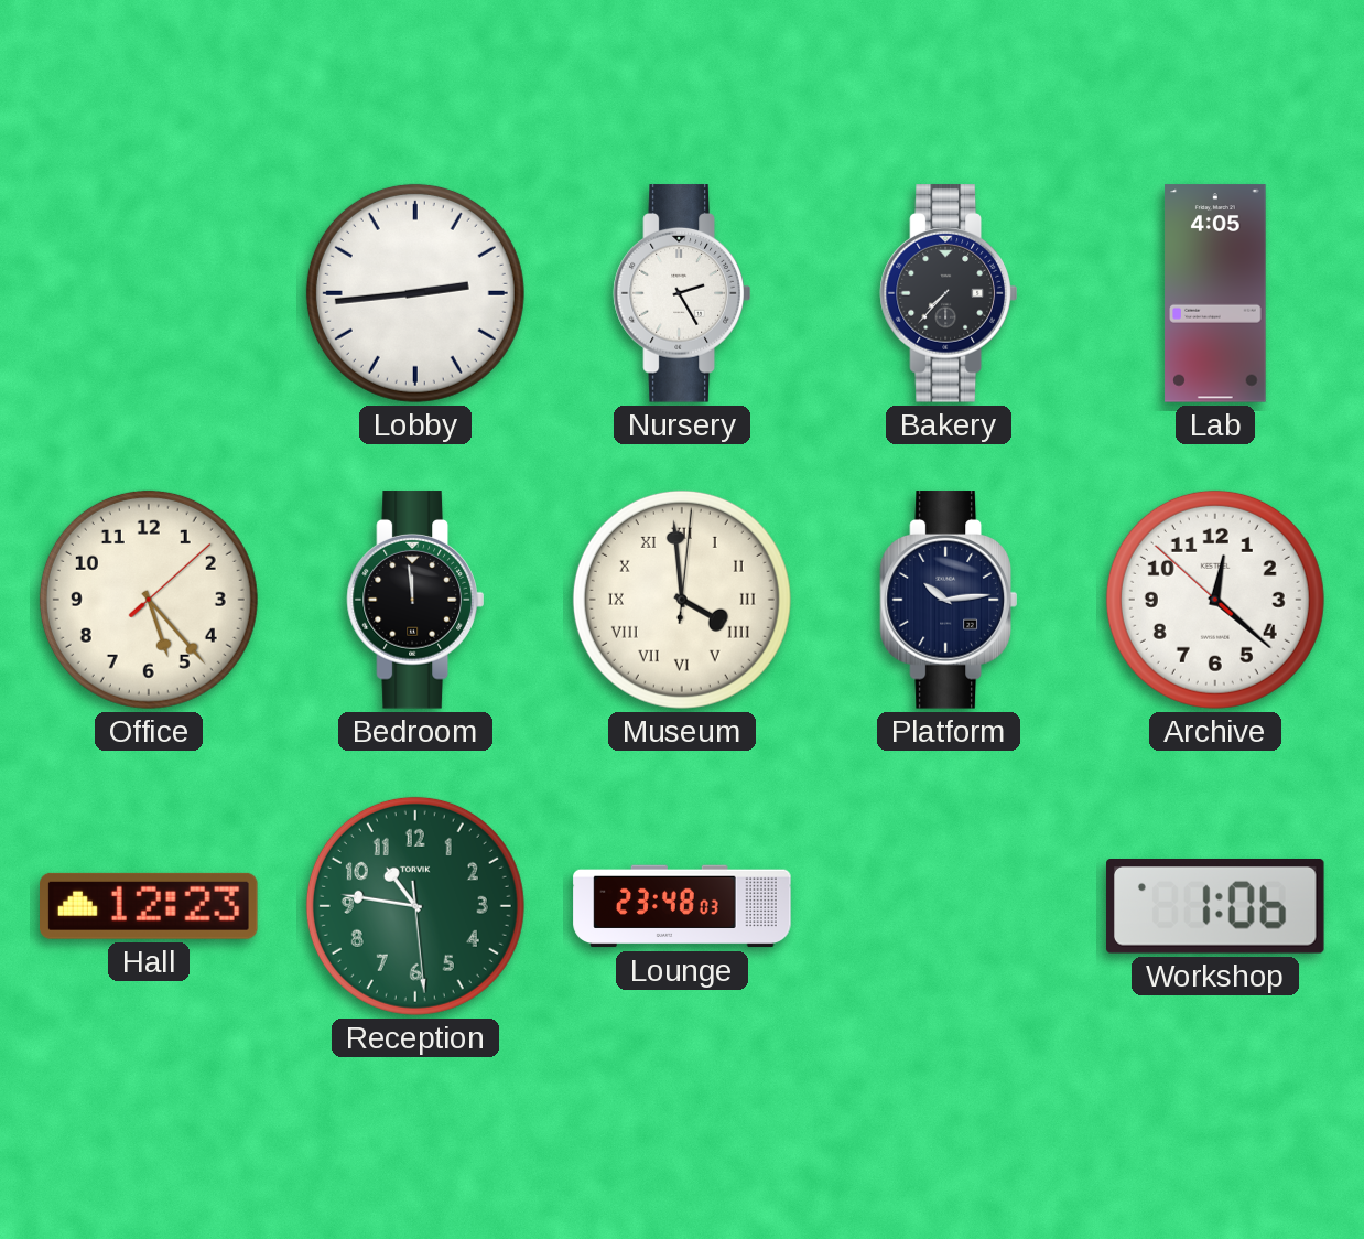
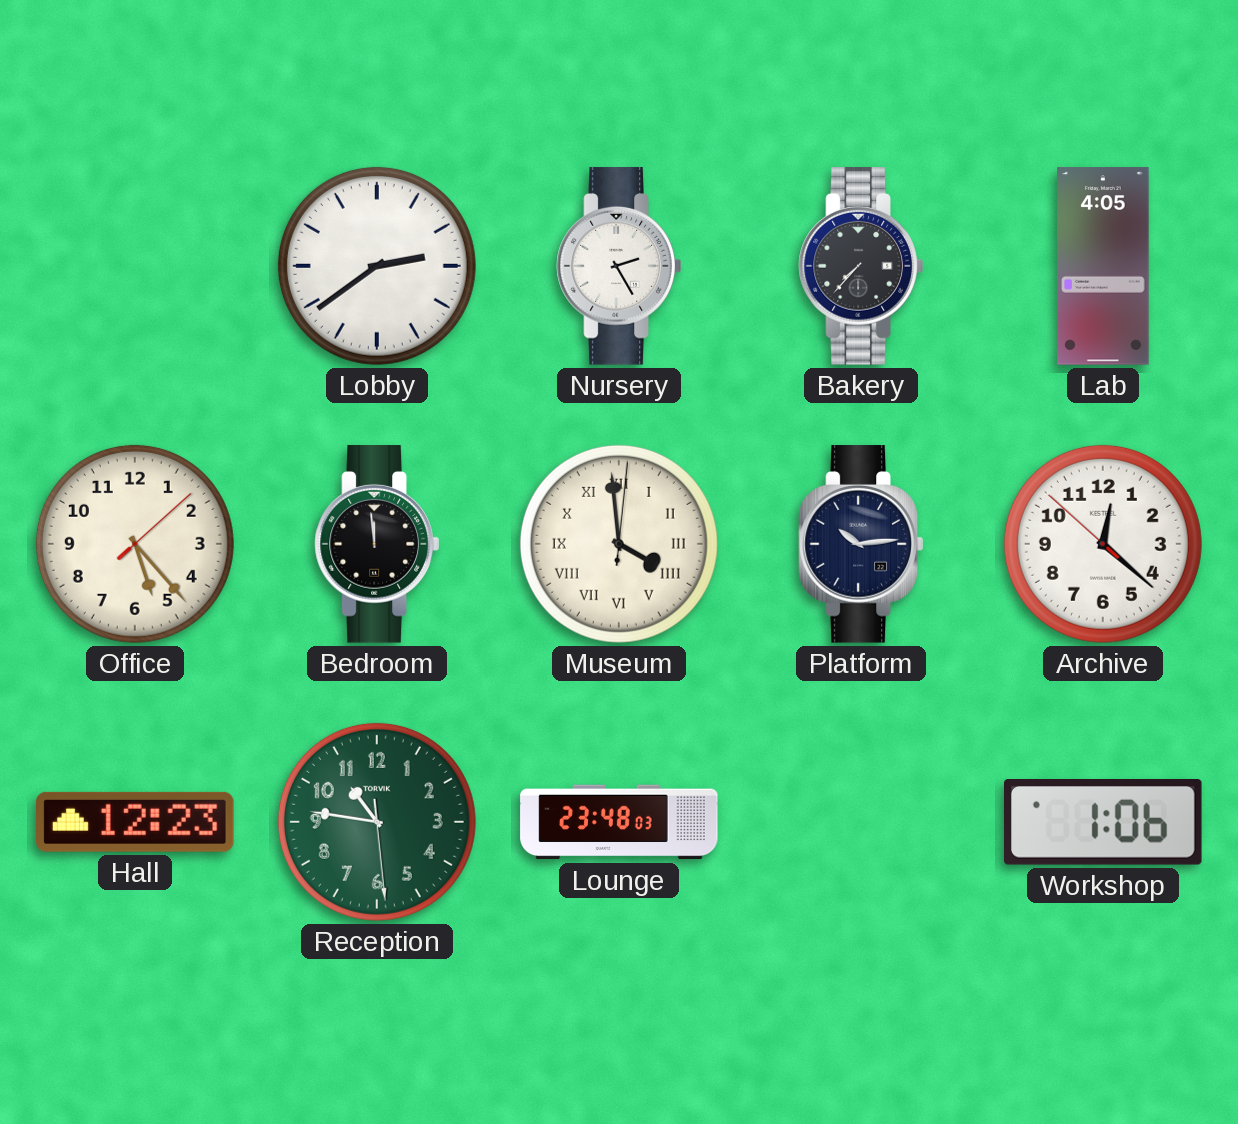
Lobby: 2:44 -> 2:39
